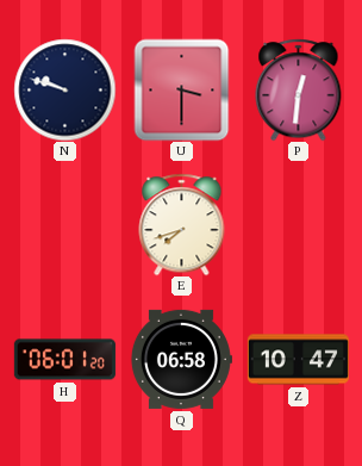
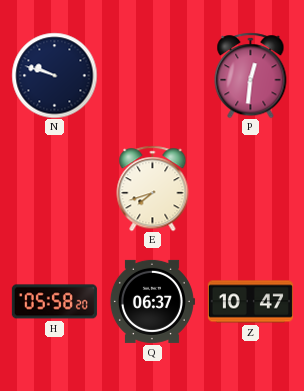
U: 3:30 -> none
H: 06:01 -> 05:58
Q: 06:58 -> 06:37
